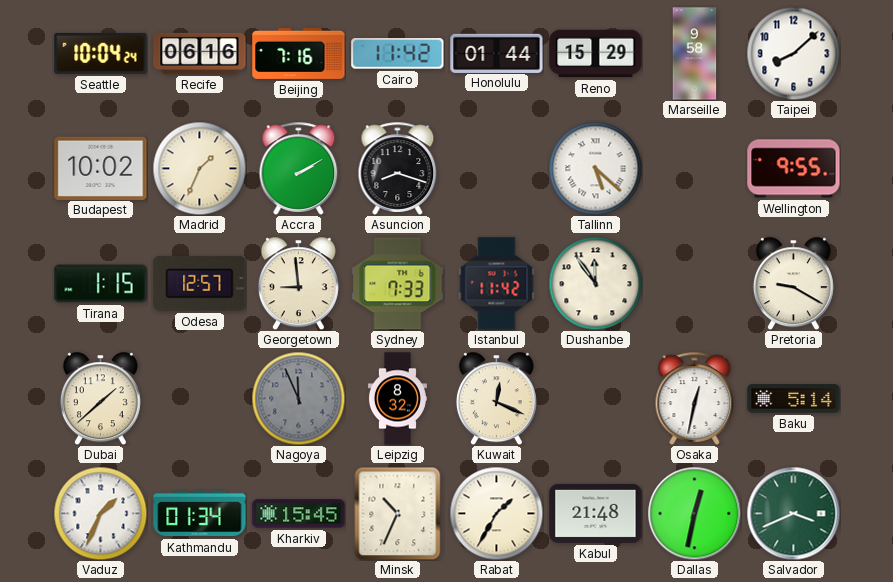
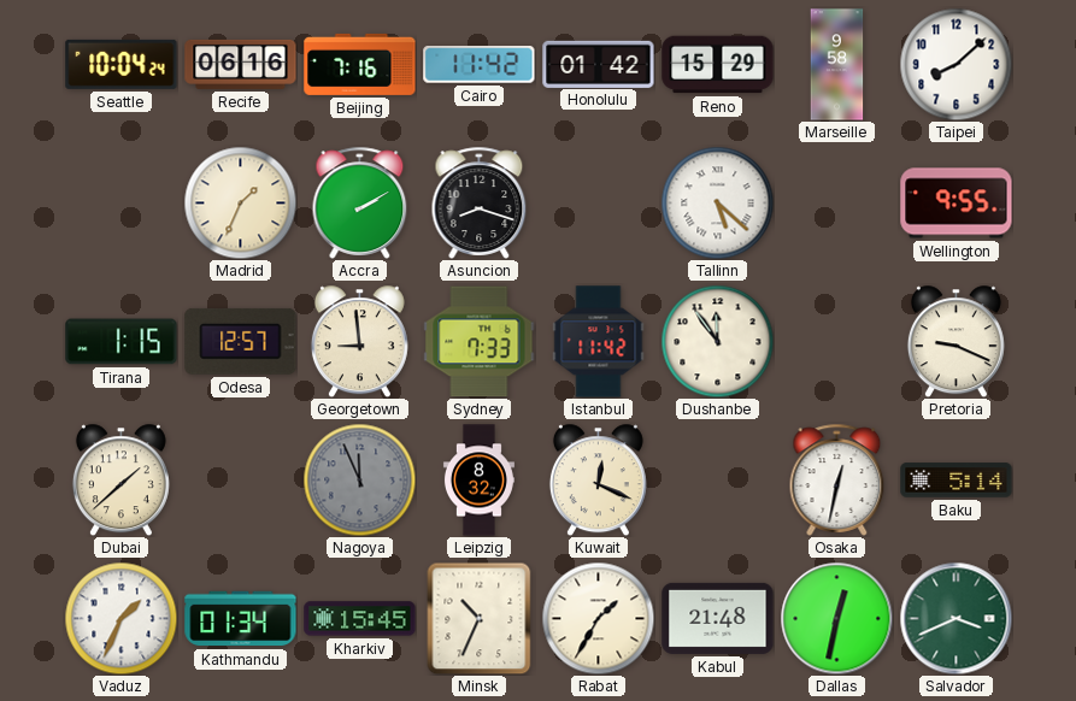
Honolulu: 01:44 -> 01:42
Budapest: 10:02 -> none
Pretoria: 9:20 -> 9:19
